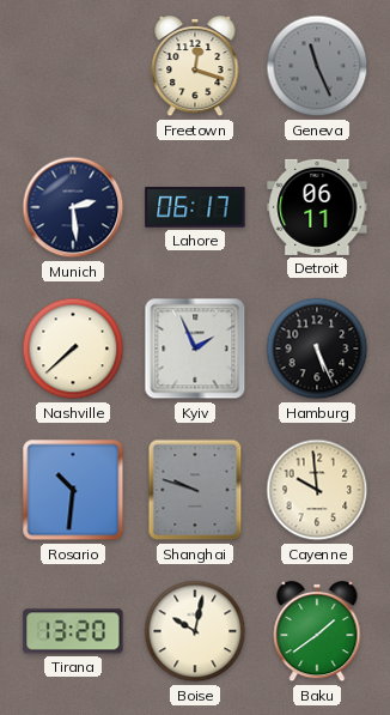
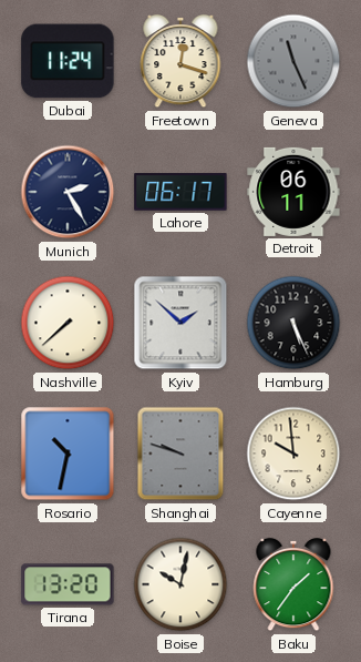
Dubai: none -> 11:24
Munich: 2:29 -> 2:25
Kyiv: 1:56 -> 1:52
Rosario: 10:31 -> 10:32
Baku: 1:39 -> 1:36
